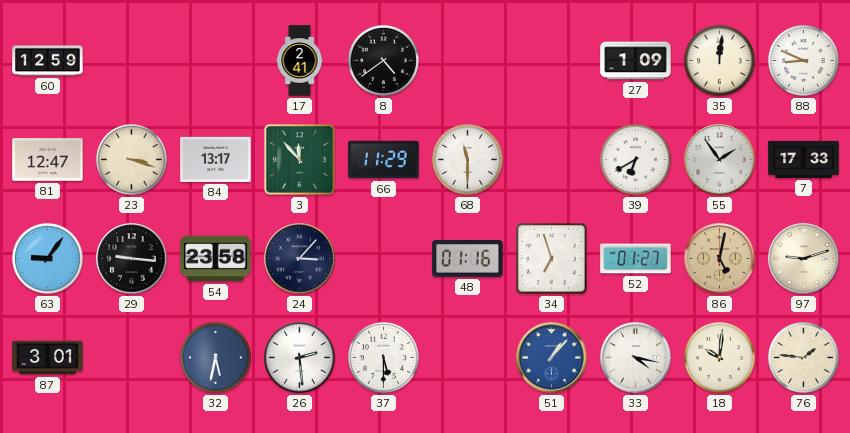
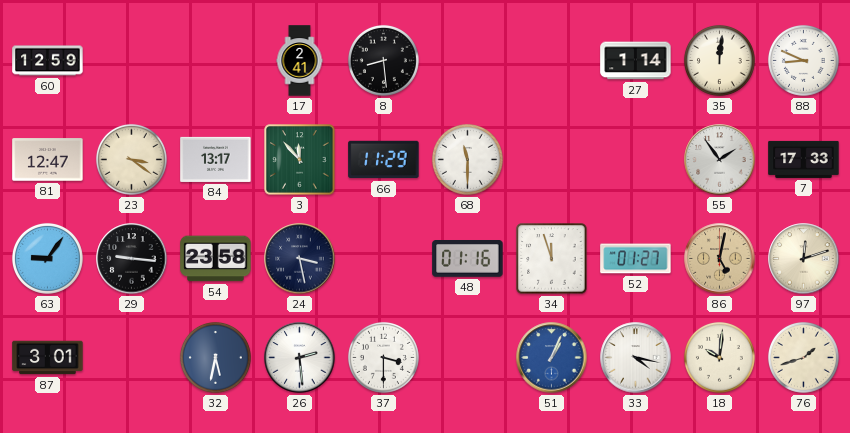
8: 4:39 -> 8:29
27: 1:09 -> 1:14
23: 3:18 -> 3:21
39: 6:40 -> none
24: 3:07 -> 3:28
34: 6:57 -> 11:57
97: 9:12 -> 12:12
37: 5:30 -> 3:30
51: 1:07 -> 1:04
76: 1:46 -> 1:42
